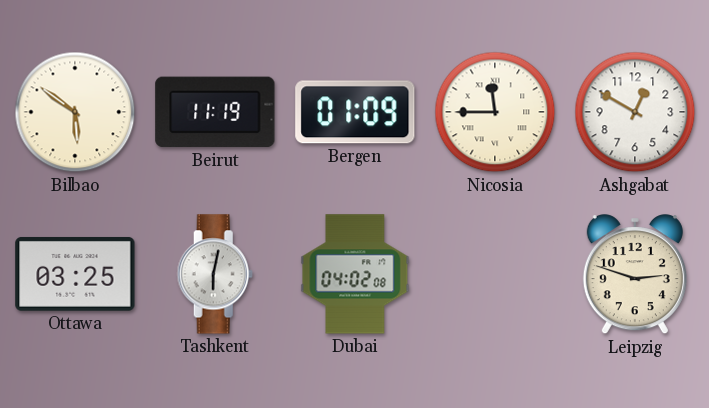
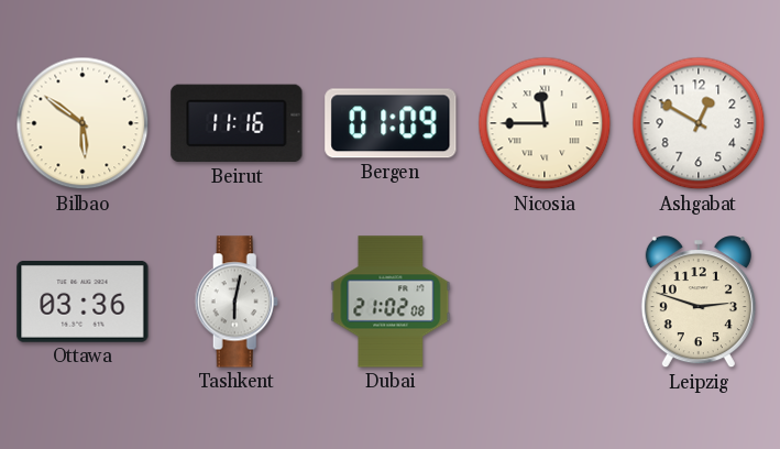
Beirut: 11:19 -> 11:16
Ottawa: 03:25 -> 03:36
Dubai: 04:02 -> 21:02
